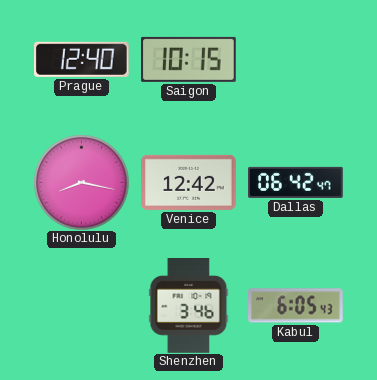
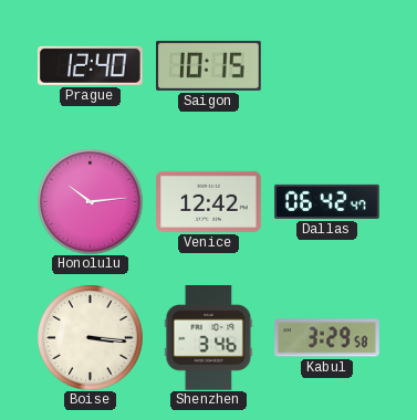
Honolulu: 8:17 -> 10:14
Boise: none -> 3:16
Kabul: 6:05 -> 3:29
